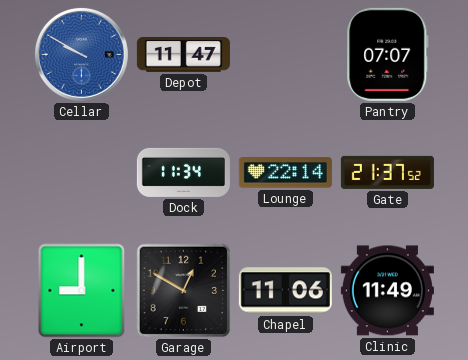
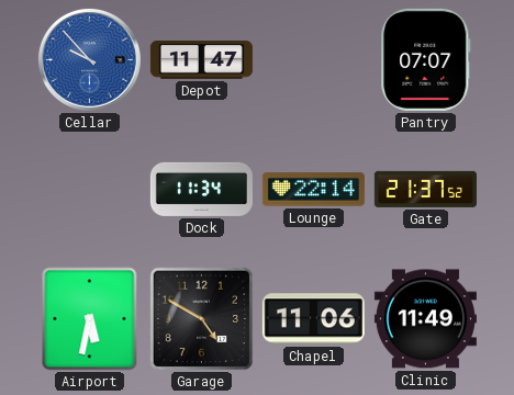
Cellar: 9:50 -> 9:53
Airport: 9:00 -> 5:32
Garage: 12:50 -> 4:50
